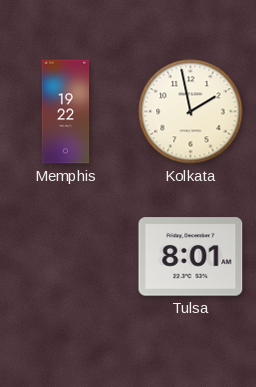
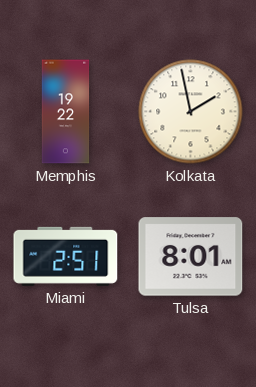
Miami: none -> 2:51
